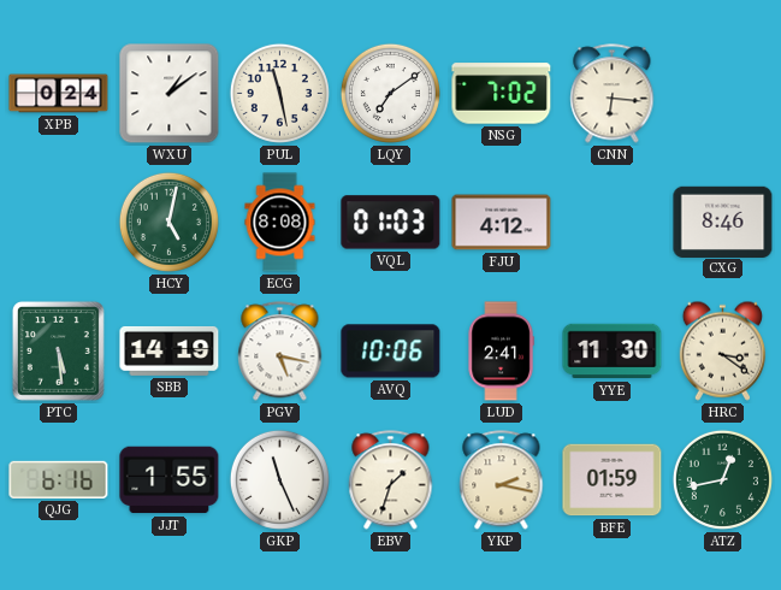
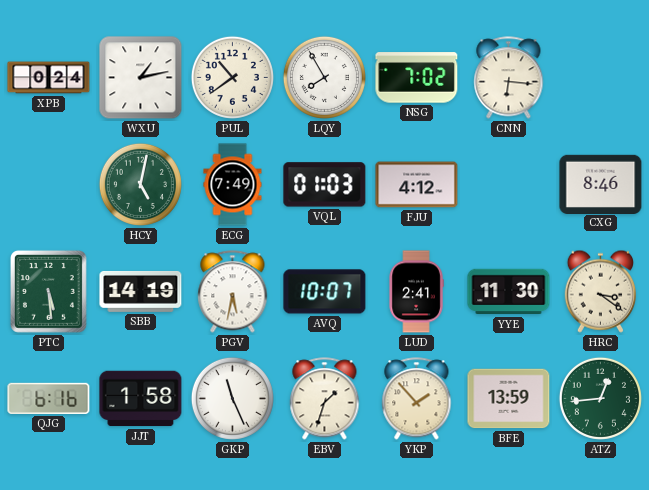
WXU: 1:09 -> 1:13
PUL: 11:28 -> 10:39
LQY: 7:09 -> 7:55
ECG: 8:08 -> 7:49
PGV: 5:17 -> 5:32
AVQ: 10:06 -> 10:07
JJT: 1:55 -> 1:58
YKP: 2:17 -> 1:53
BFE: 01:59 -> 13:59
ATZ: 12:43 -> 12:44
